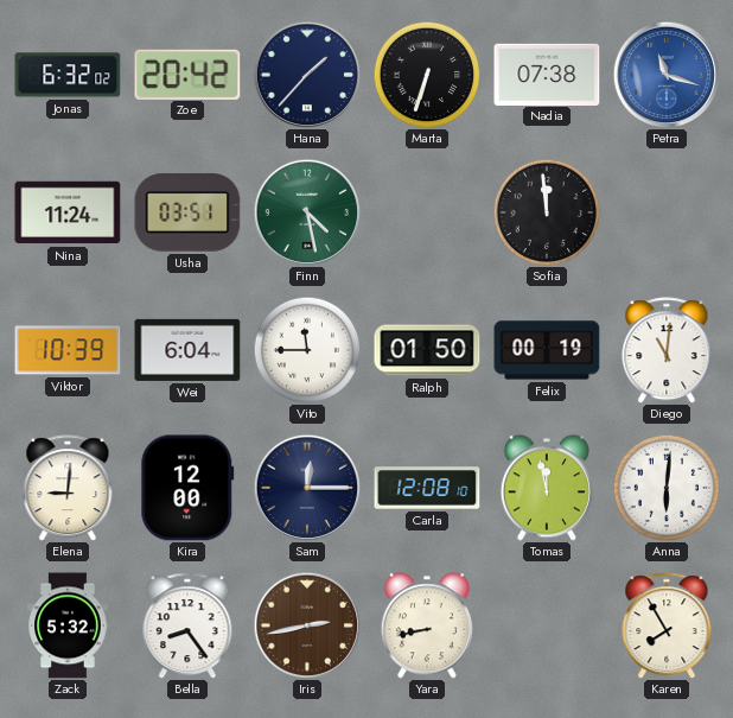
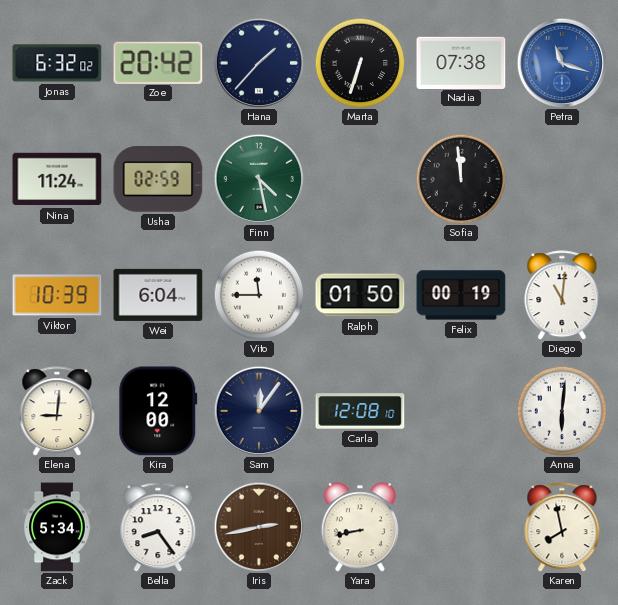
Usha: 03:51 -> 02:59
Sam: 12:15 -> 12:06
Tomas: 11:58 -> none
Zack: 5:32 -> 5:34
Karen: 7:55 -> 7:58
